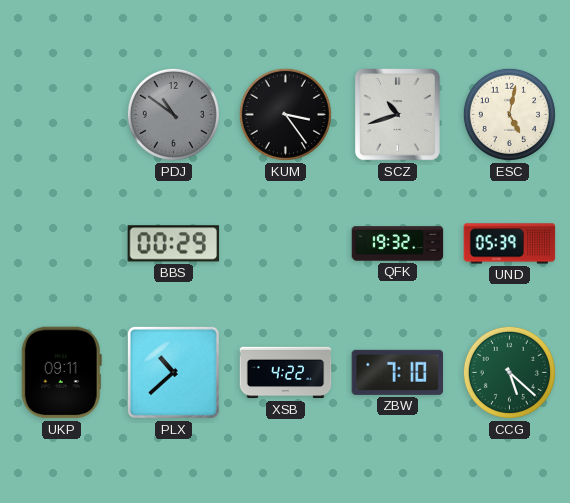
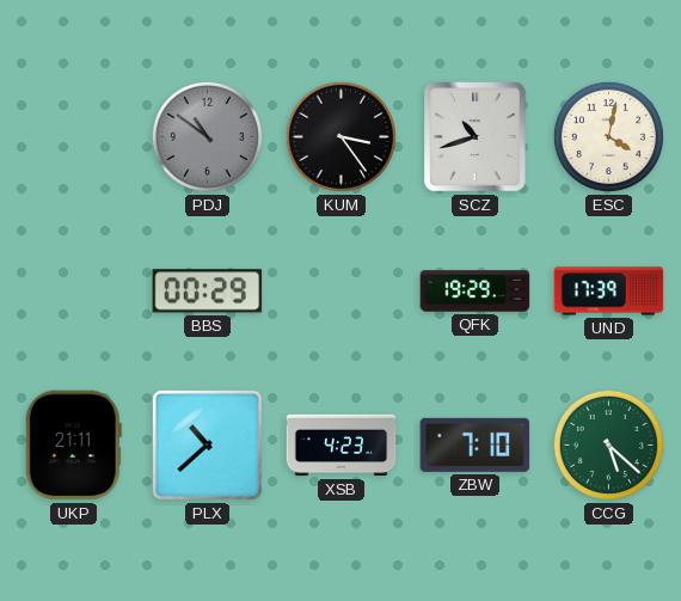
ESC: 5:02 -> 4:02
QFK: 19:32 -> 19:29
UND: 05:39 -> 17:39
UKP: 09:11 -> 21:11
XSB: 4:22 -> 4:23
